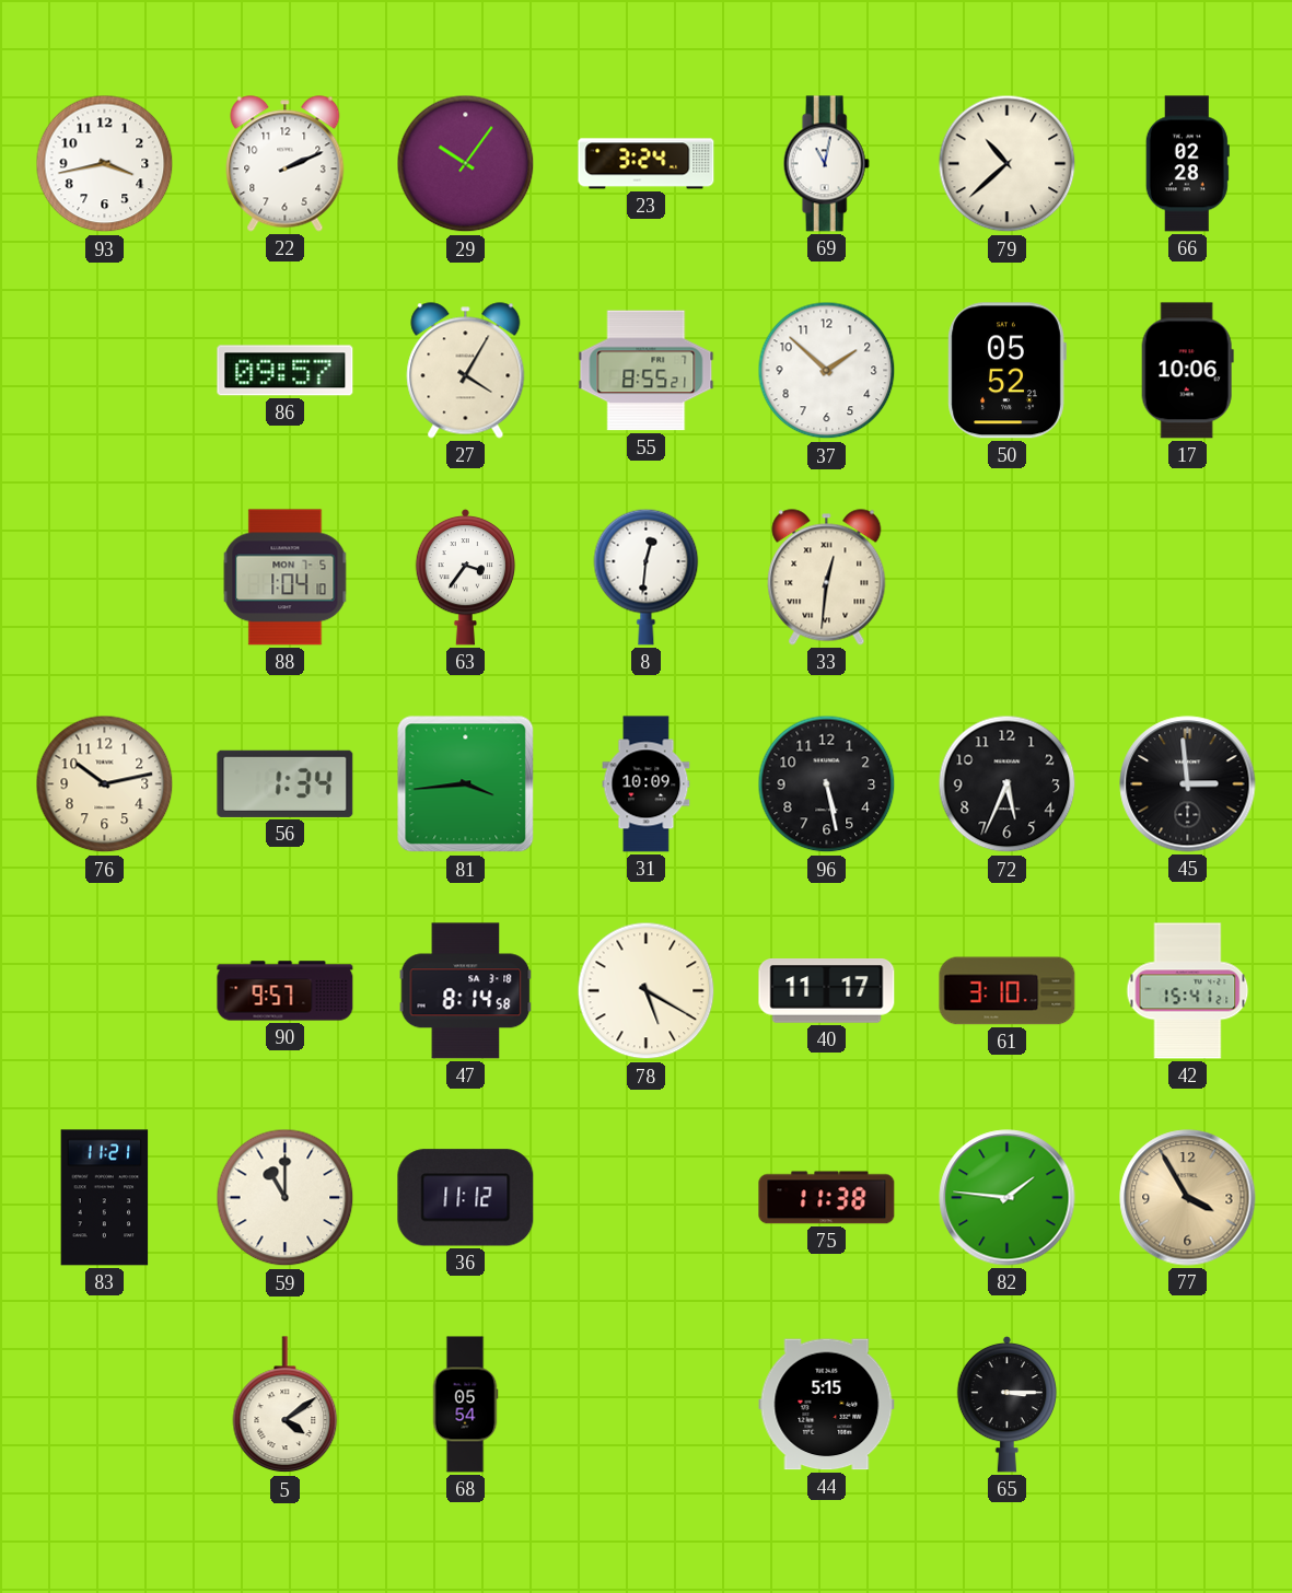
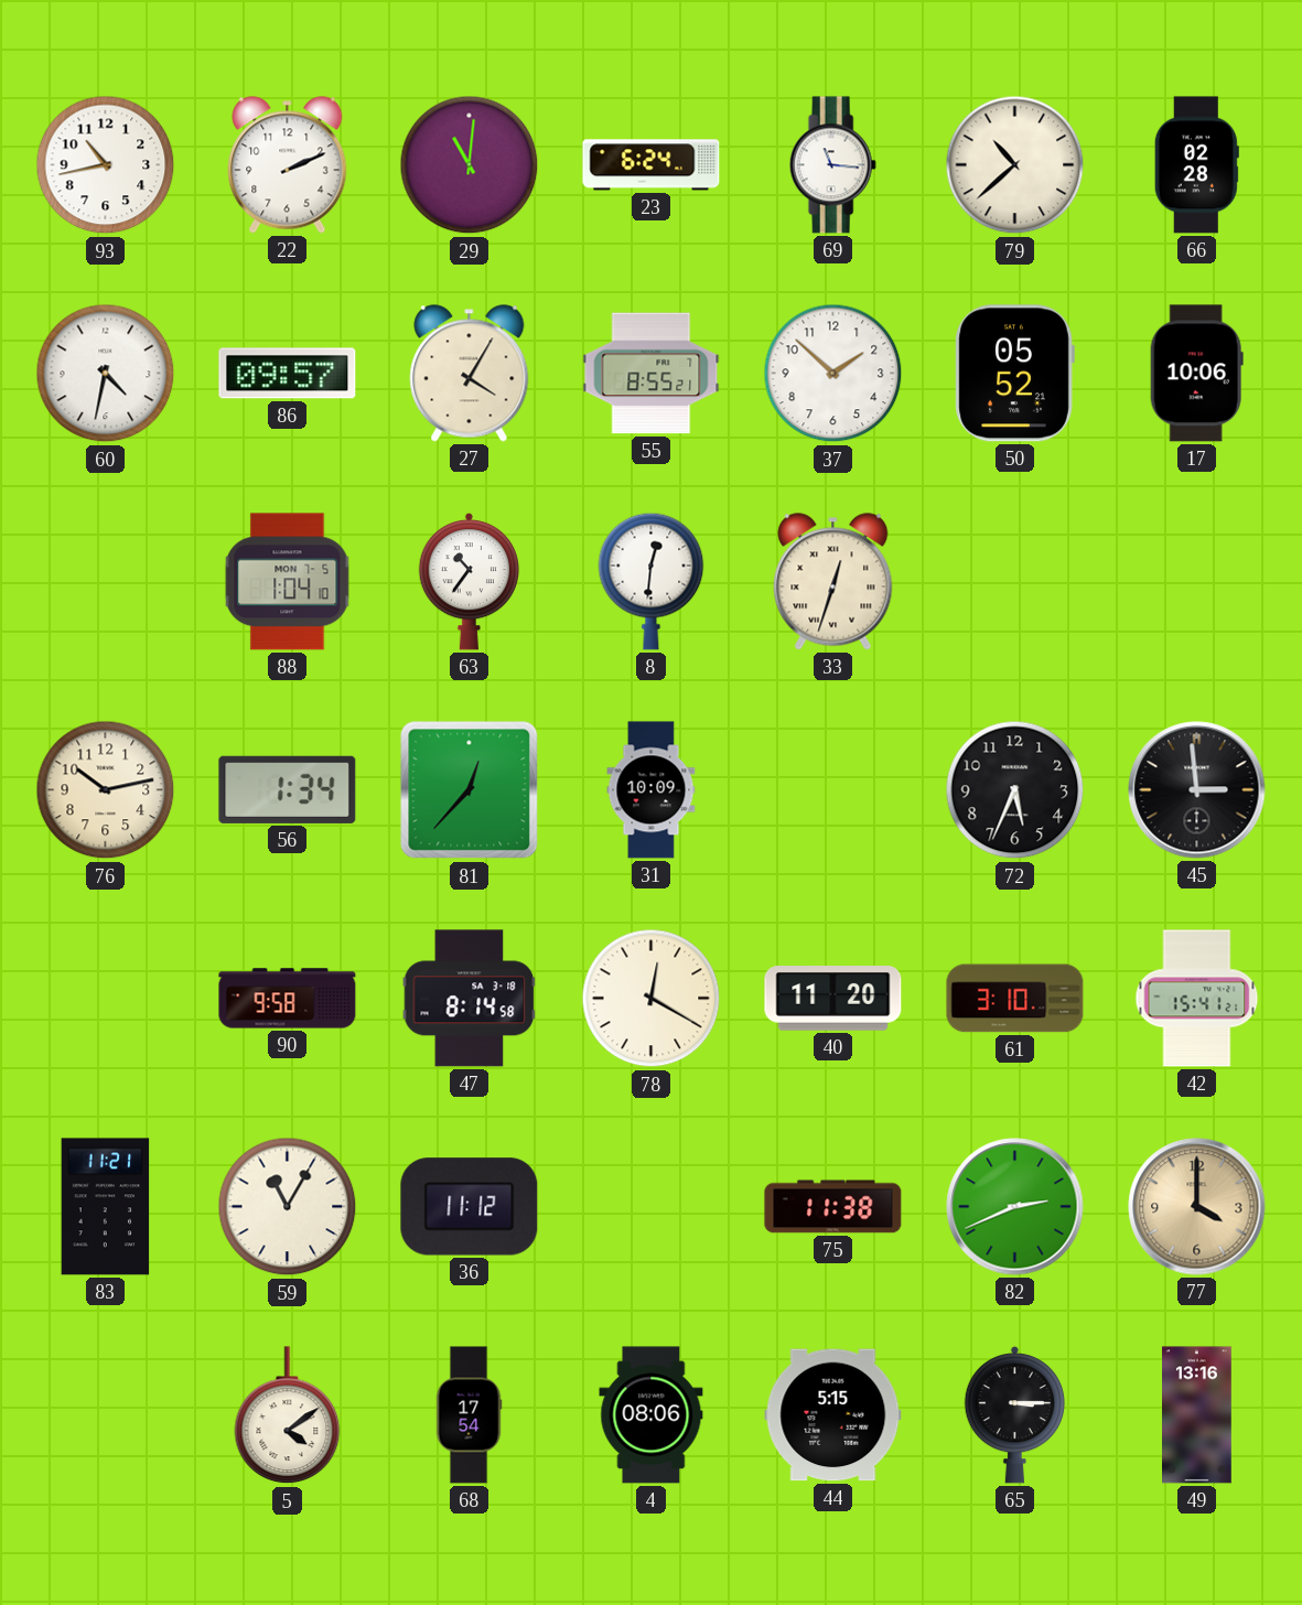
93: 3:43 -> 10:43
29: 10:06 -> 11:01
23: 3:24 -> 6:24
69: 11:02 -> 11:16
60: none -> 4:32
63: 3:36 -> 10:36
33: 12:31 -> 12:33
81: 3:44 -> 12:37
96: 5:28 -> none
90: 9:57 -> 9:58
78: 5:20 -> 12:20
40: 11:17 -> 11:20
59: 11:00 -> 11:05
82: 1:46 -> 2:41
77: 3:55 -> 4:00
68: 05:54 -> 17:54
4: none -> 08:06
49: none -> 13:16
